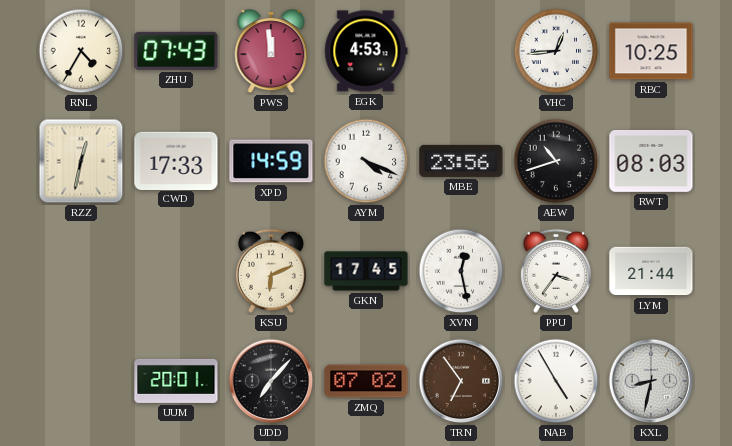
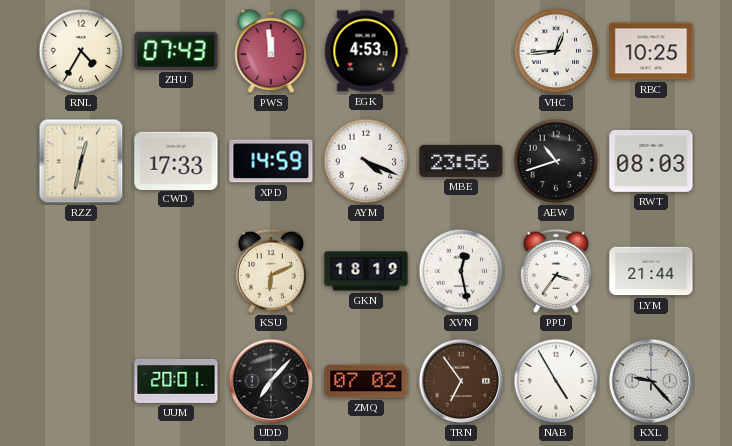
GKN: 17:45 -> 18:19
KXL: 8:32 -> 9:23
